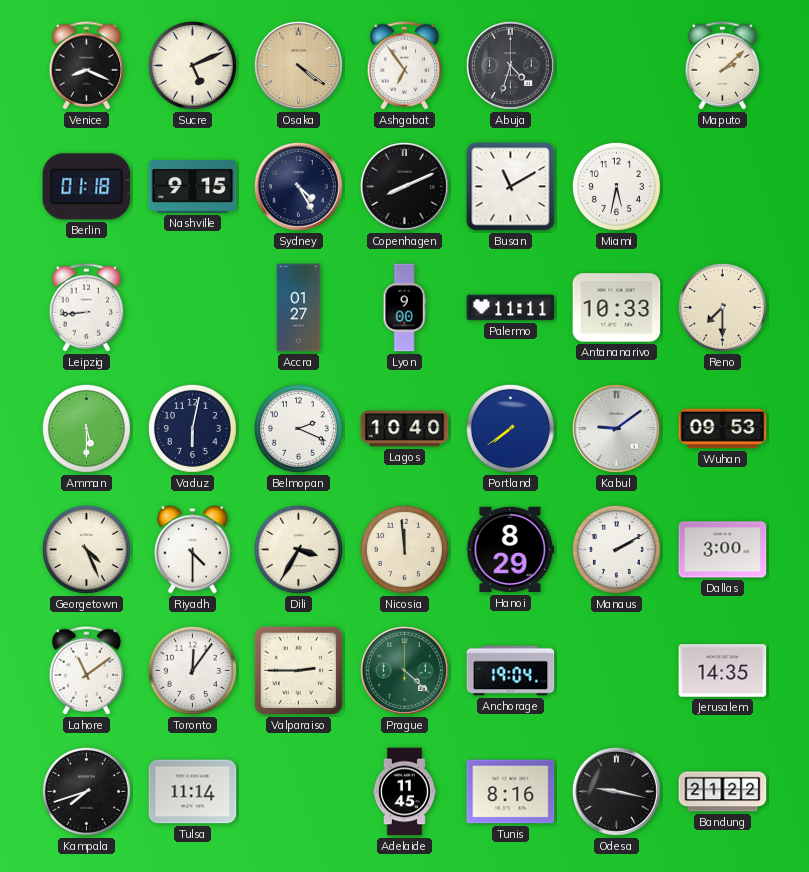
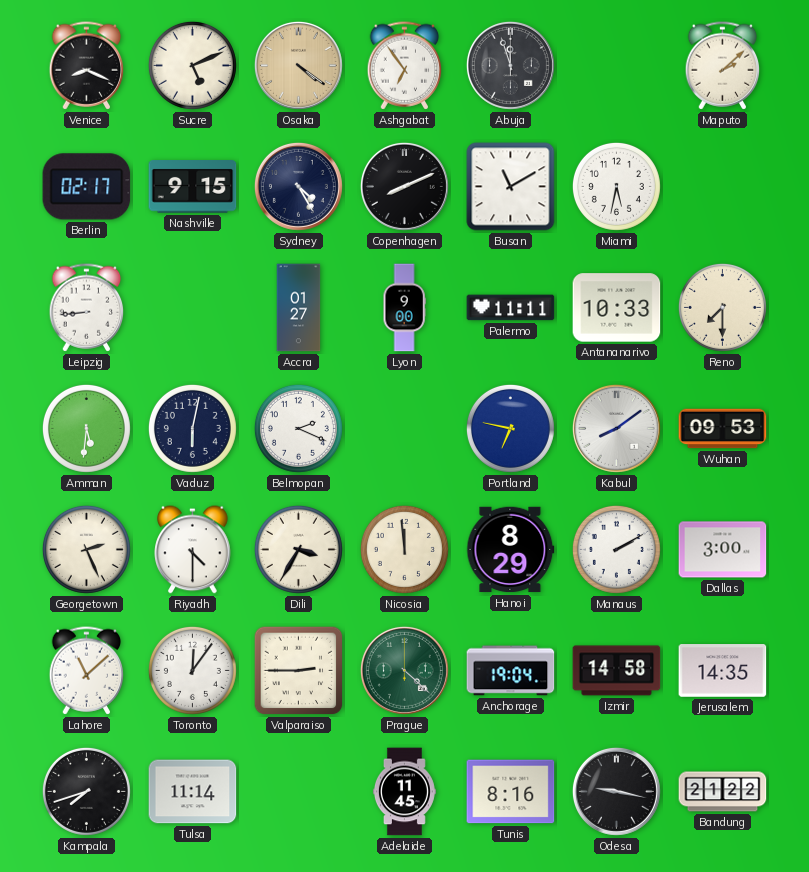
Abuja: 4:33 -> 11:57
Berlin: 01:18 -> 02:17
Amman: 5:30 -> 5:31
Lagos: 10:40 -> none
Portland: 7:39 -> 6:47
Kabul: 9:09 -> 8:09
Georgetown: 4:26 -> 2:26
Lahore: 11:09 -> 11:08
Izmir: none -> 14:58
